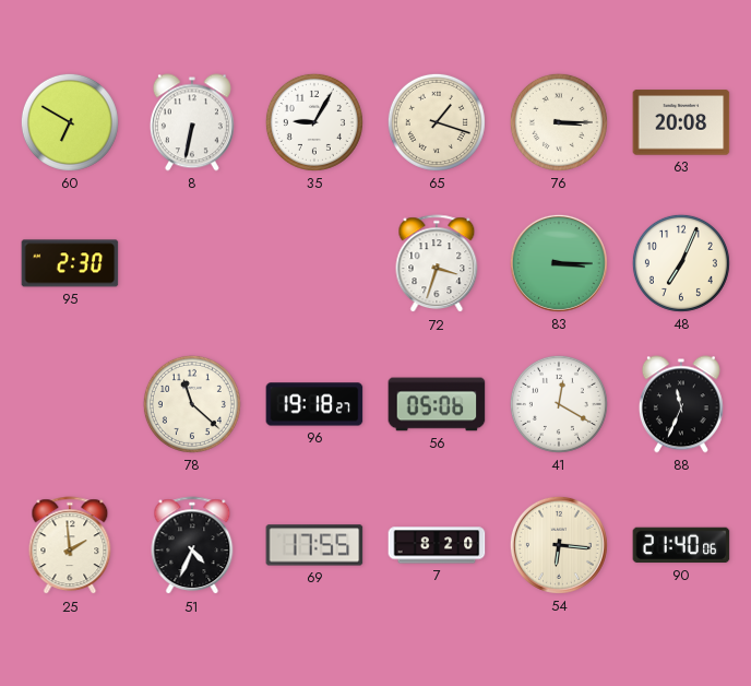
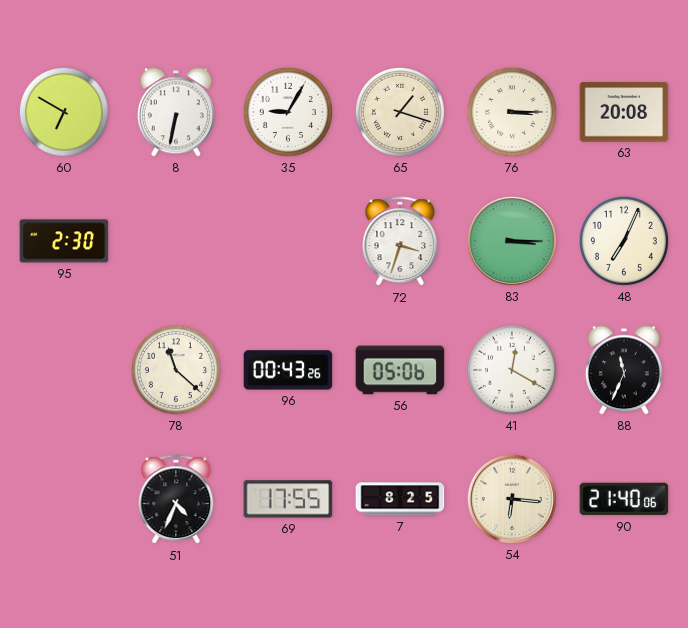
96: 19:18 -> 00:43
25: 1:59 -> none
7: 8:20 -> 8:25
